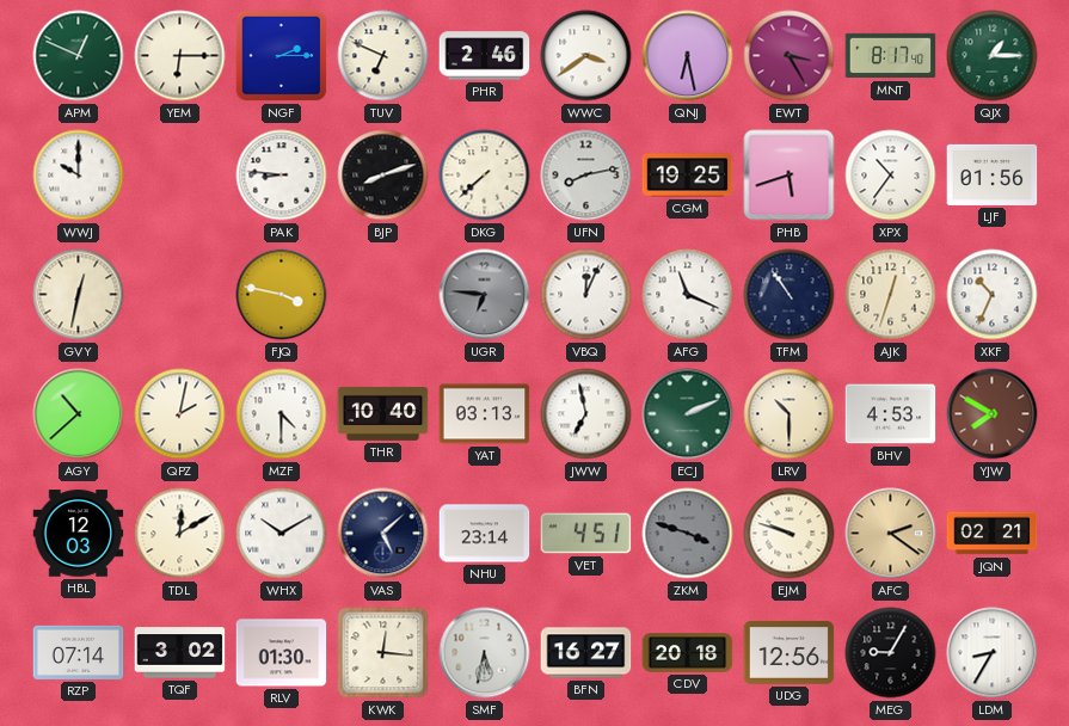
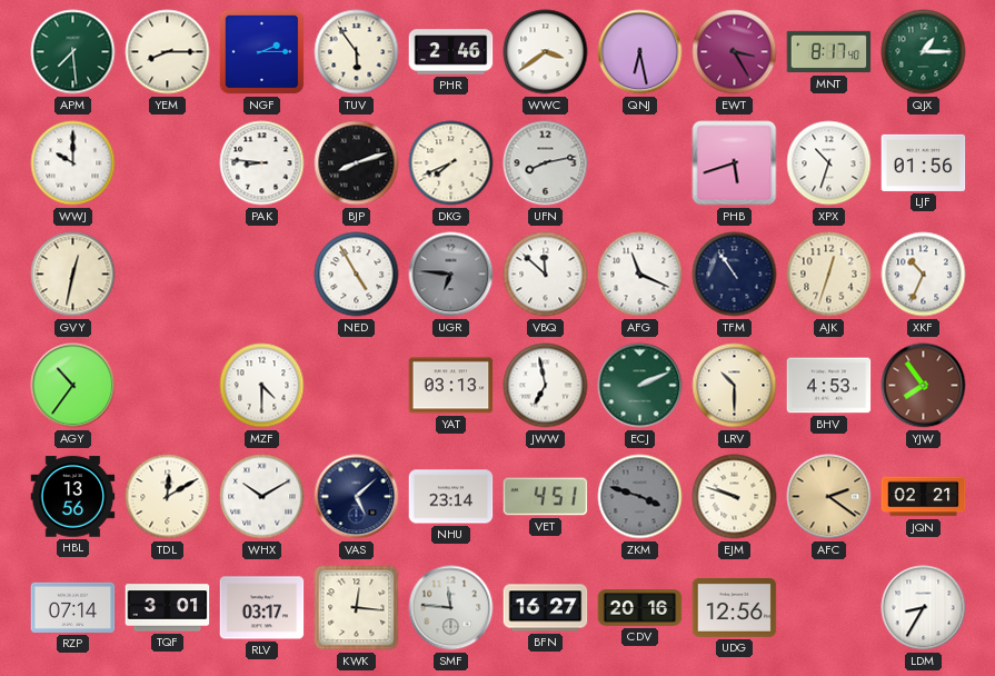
APM: 12:49 -> 7:29
YEM: 6:15 -> 8:15
TUV: 6:49 -> 5:54
DKG: 7:38 -> 7:41
CGM: 19:25 -> none
XPX: 10:36 -> 10:33
FJQ: 3:47 -> none
NED: none -> 4:55
VBQ: 12:04 -> 11:52
AGY: 10:38 -> 10:36
QPZ: 2:02 -> none
THR: 10:40 -> none
YJW: 7:50 -> 7:54
HBL: 12:03 -> 13:56
TQF: 3:02 -> 3:01
RLV: 01:30 -> 03:17
SMF: 5:32 -> 11:46
CDV: 20:18 -> 20:16
MEG: 9:05 -> none
